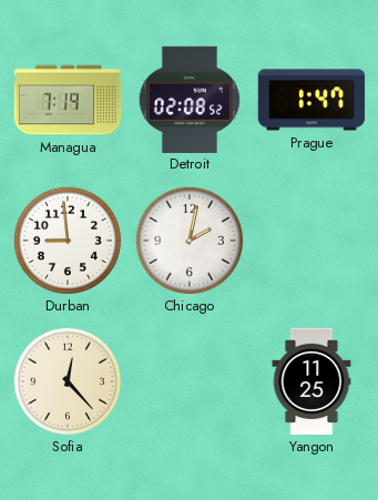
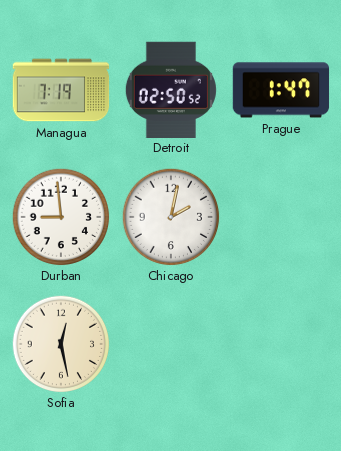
Detroit: 02:08 -> 02:50
Sofia: 12:23 -> 12:28
Yangon: 11:25 -> none
